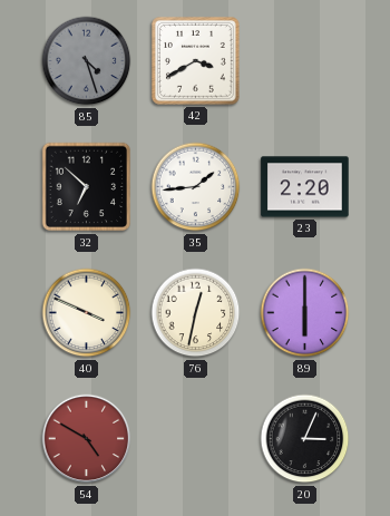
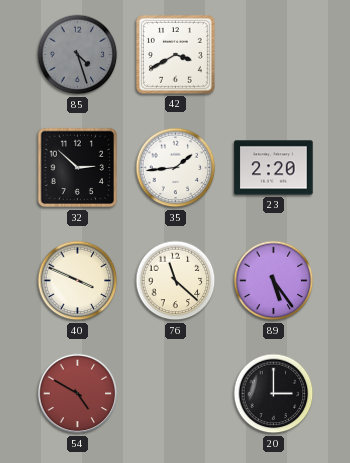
32: 6:52 -> 2:52
76: 12:32 -> 11:22
89: 6:00 -> 5:24
20: 3:04 -> 3:00
